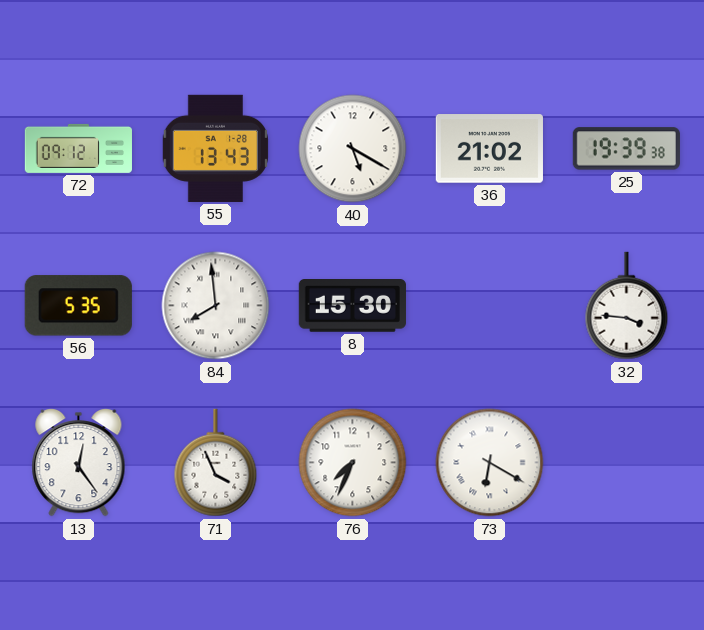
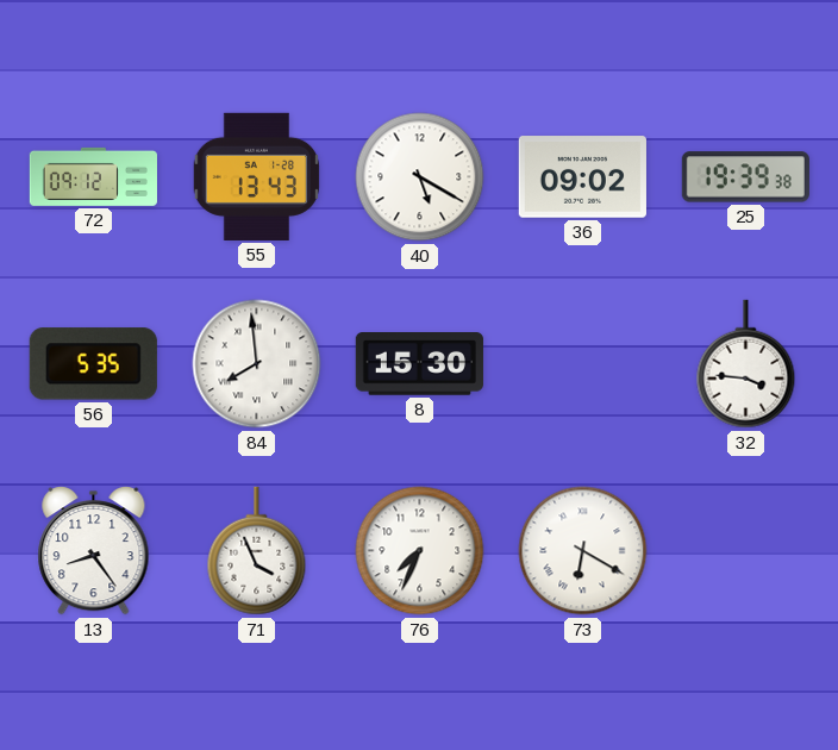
36: 21:02 -> 09:02
13: 12:24 -> 8:24
